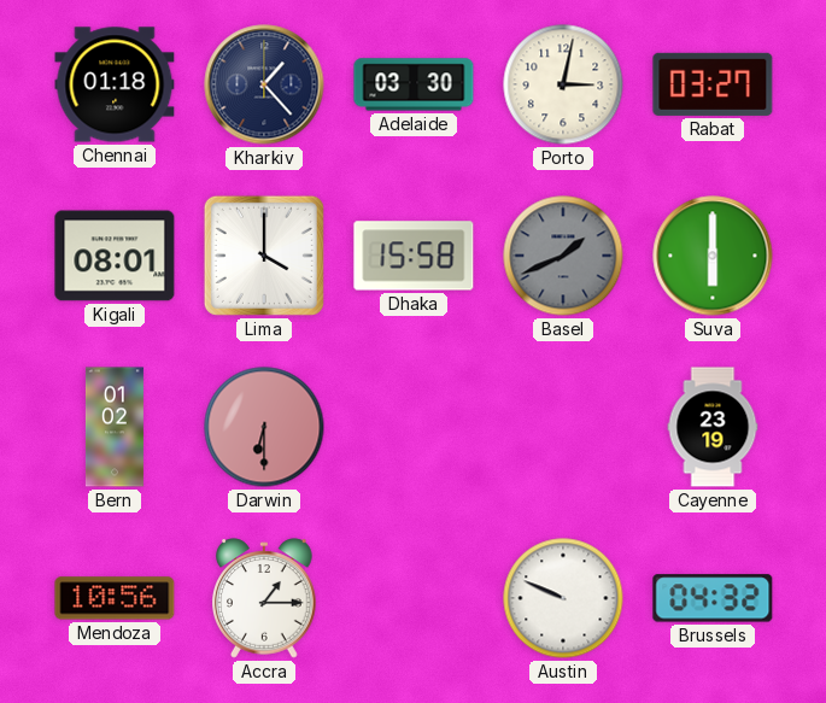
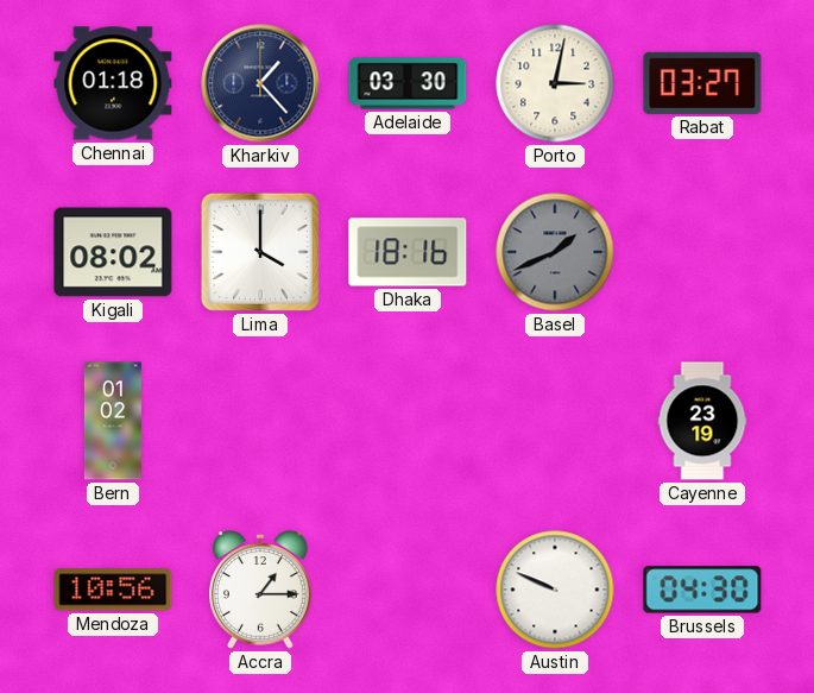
Kigali: 08:01 -> 08:02
Dhaka: 15:58 -> 18:16
Suva: 6:00 -> none
Darwin: 6:30 -> none
Brussels: 04:32 -> 04:30
